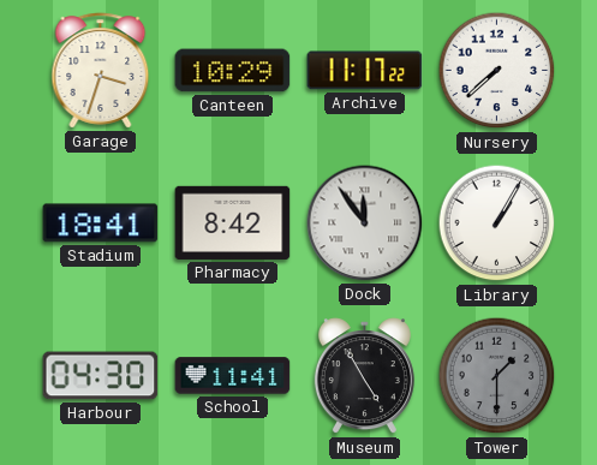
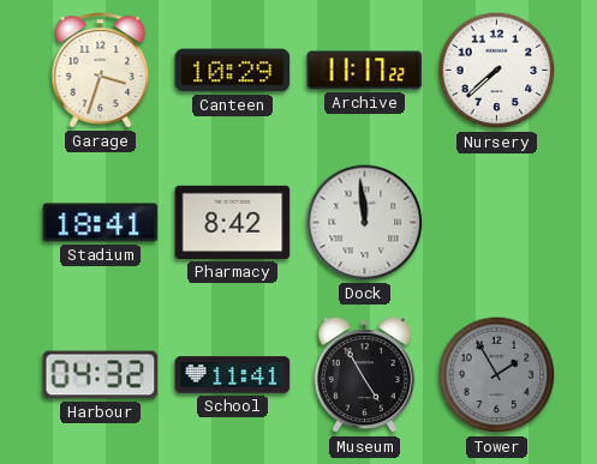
Dock: 11:54 -> 11:59
Library: 1:05 -> none
Harbour: 04:30 -> 04:32
Tower: 1:30 -> 1:55
